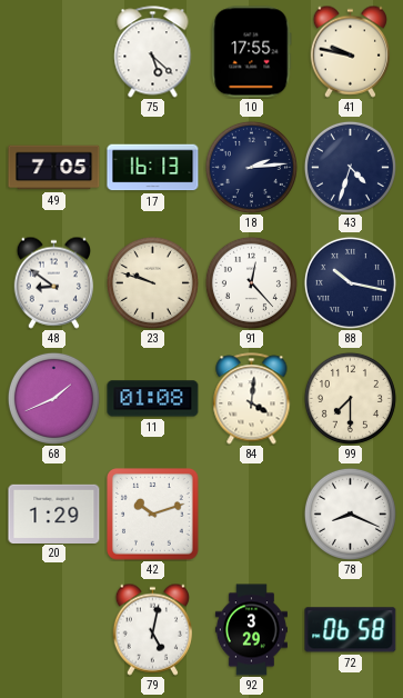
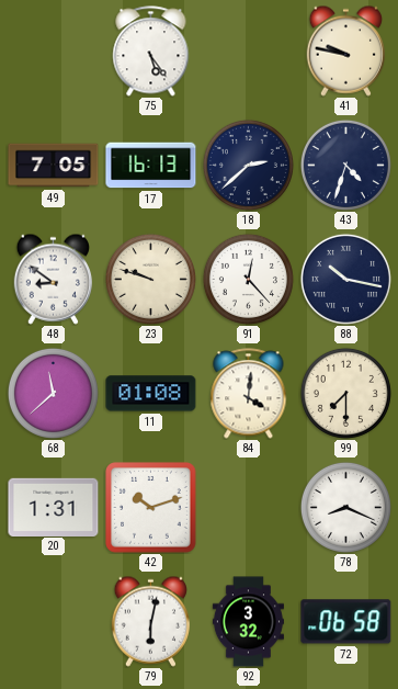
75: 5:22 -> 5:24
10: 17:55 -> none
18: 2:14 -> 2:38
68: 1:41 -> 11:38
20: 1:29 -> 1:31
79: 5:02 -> 6:02
92: 3:29 -> 3:32
